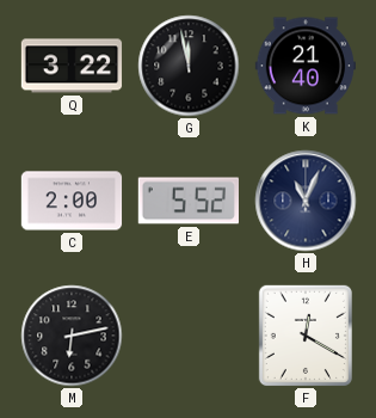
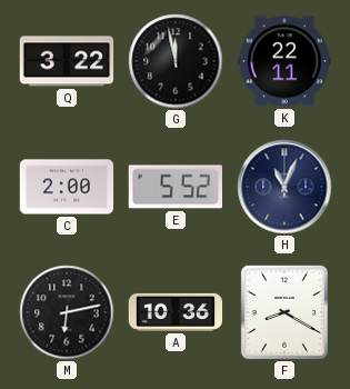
K: 21:40 -> 22:11
A: none -> 10:36
F: 12:20 -> 8:20
